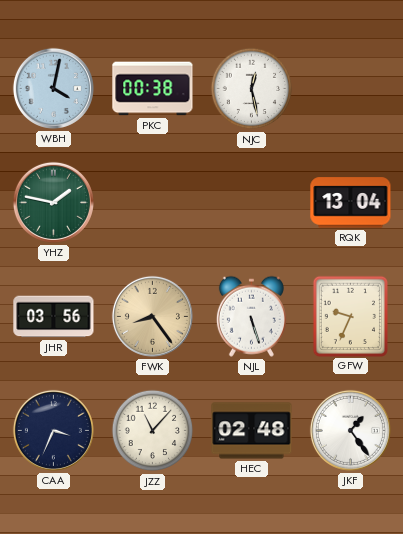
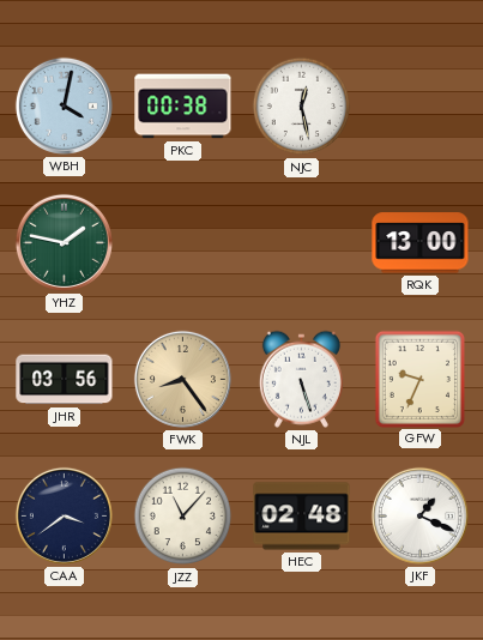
RQK: 13:04 -> 13:00
CAA: 3:34 -> 3:39
JKF: 1:24 -> 1:19
